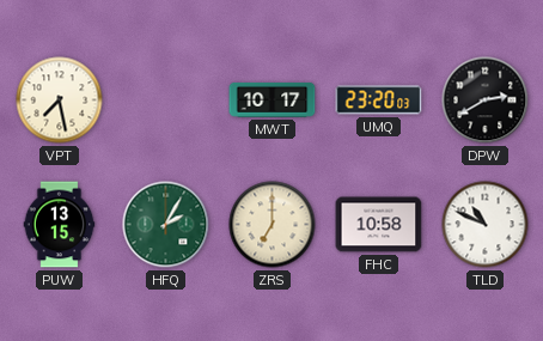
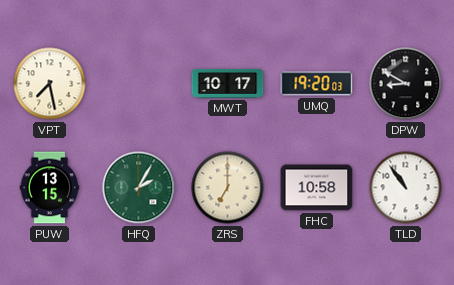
UMQ: 23:20 -> 19:20
DPW: 2:40 -> 8:50
TLD: 10:49 -> 10:54
